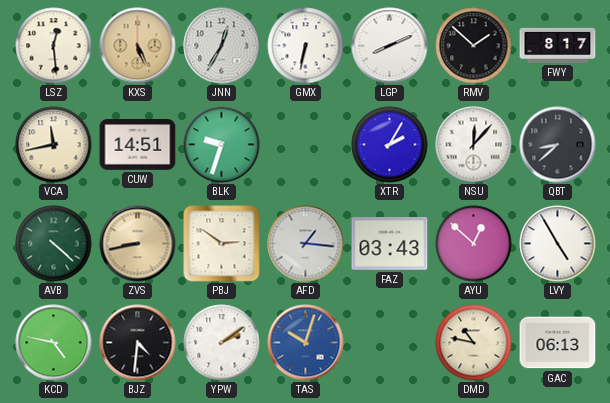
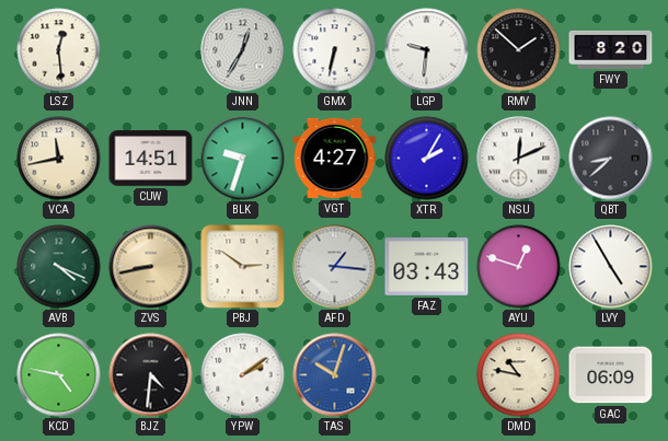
KXS: 5:26 -> none
LGP: 8:11 -> 9:31
FWY: 8:17 -> 8:20
VGT: none -> 4:27
NSU: 12:07 -> 12:11
AVB: 4:22 -> 4:19
AYU: 12:52 -> 12:48
GAC: 06:13 -> 06:09
